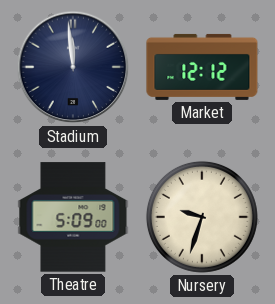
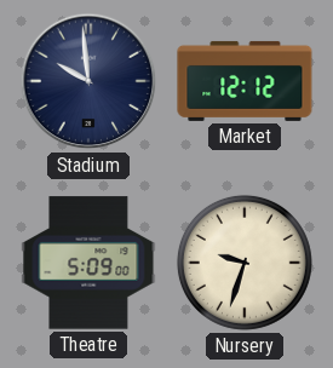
Stadium: 11:59 -> 9:59
